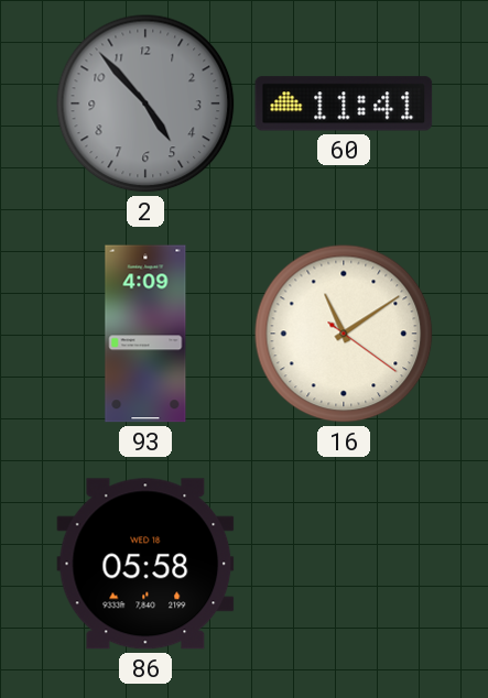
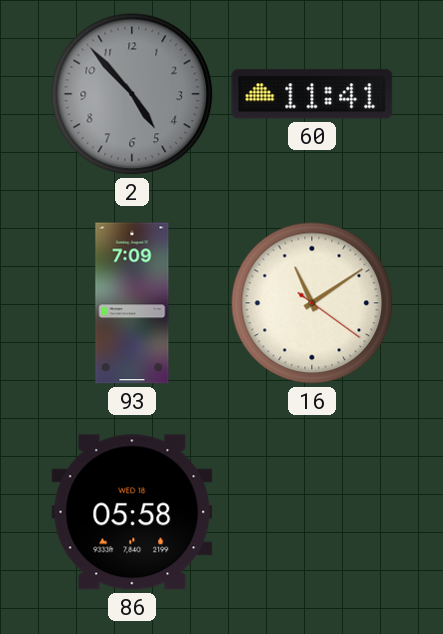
93: 4:09 -> 7:09
